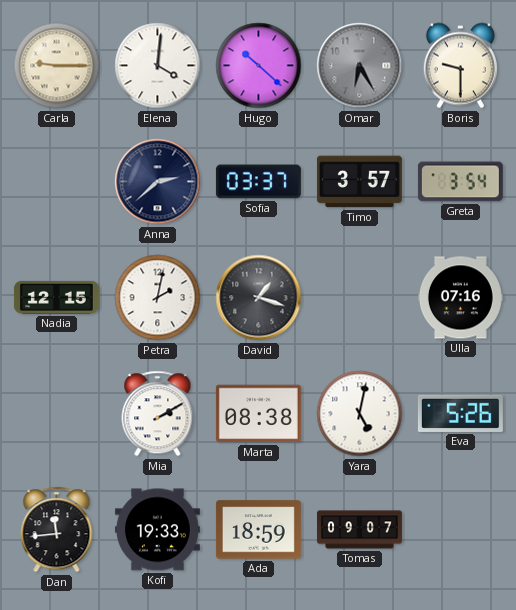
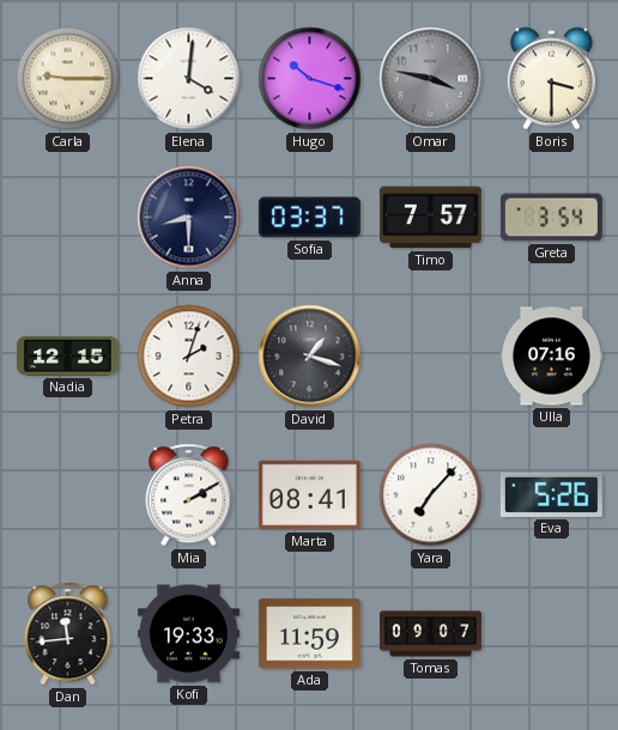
Hugo: 10:22 -> 10:18
Omar: 6:25 -> 3:47
Boris: 9:30 -> 3:30
Anna: 2:38 -> 8:30
Timo: 3:57 -> 7:57
Petra: 2:02 -> 2:03
Marta: 08:38 -> 08:41
Yara: 5:02 -> 7:07
Ada: 18:59 -> 11:59
